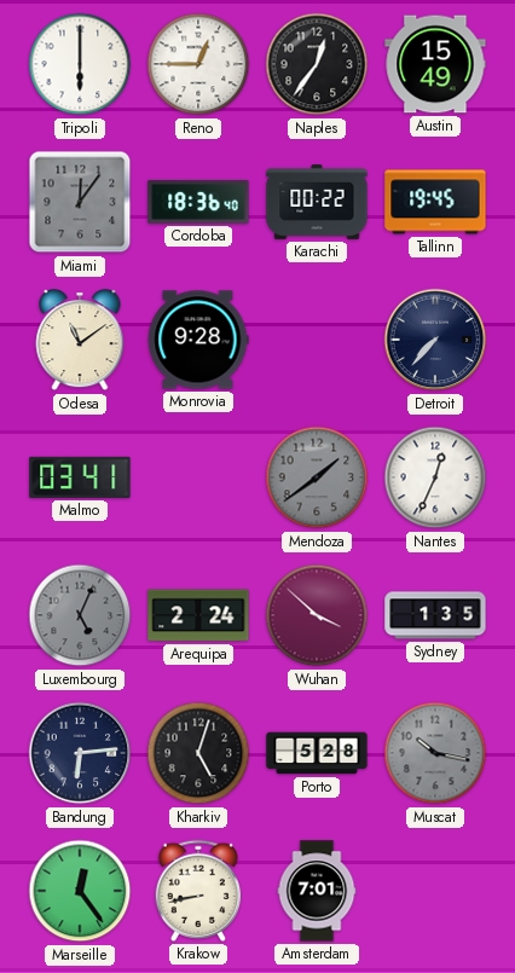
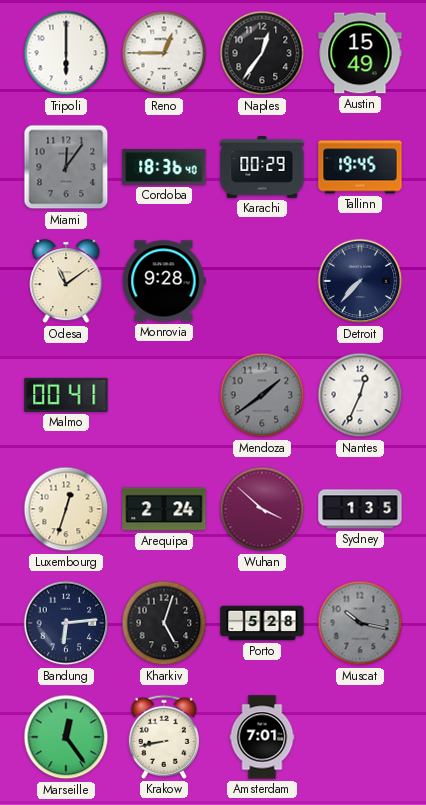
Karachi: 00:22 -> 00:29
Malmo: 03:41 -> 00:41
Luxembourg: 5:04 -> 12:33
Luxembourg dial: grey -> cream
